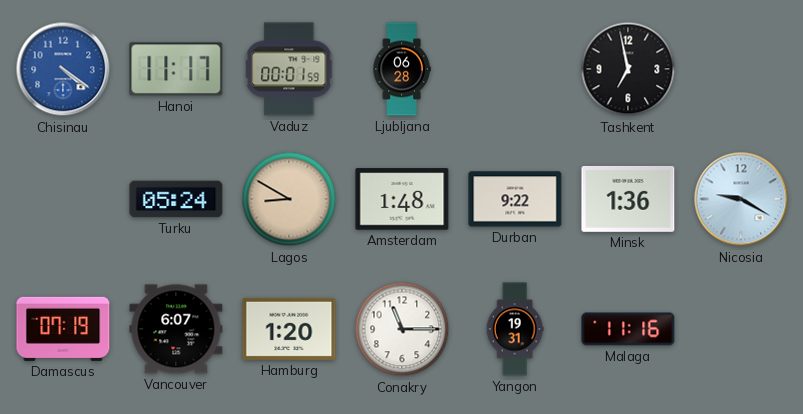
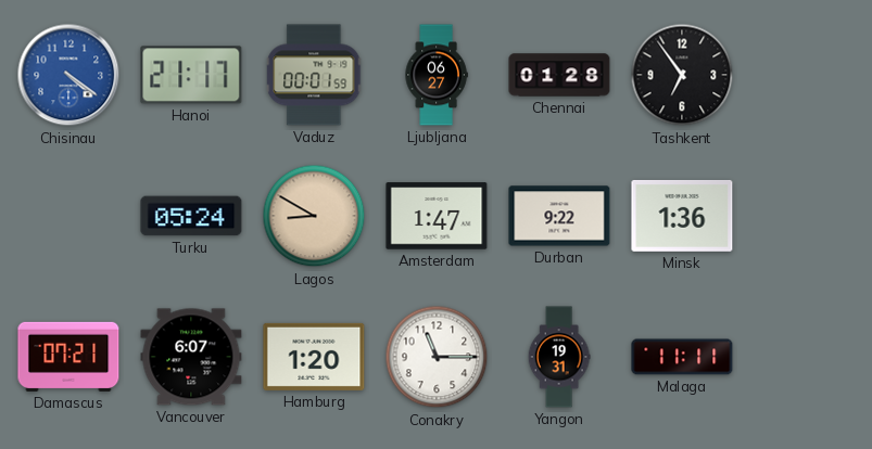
Hanoi: 11:17 -> 21:17
Ljubljana: 06:28 -> 06:27
Chennai: none -> 01:28
Tashkent: 6:58 -> 6:54
Amsterdam: 1:48 -> 1:47
Nicosia: 9:20 -> none
Damascus: 07:19 -> 07:21
Malaga: 11:16 -> 11:11
